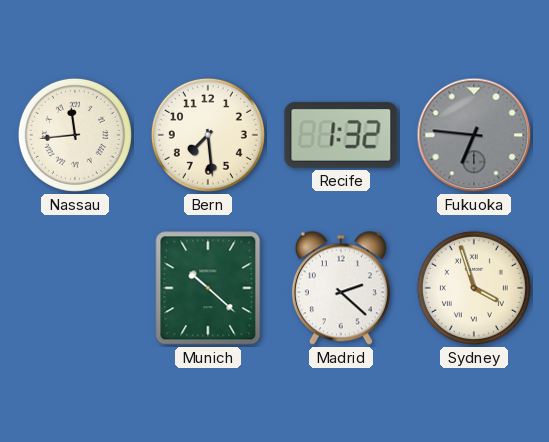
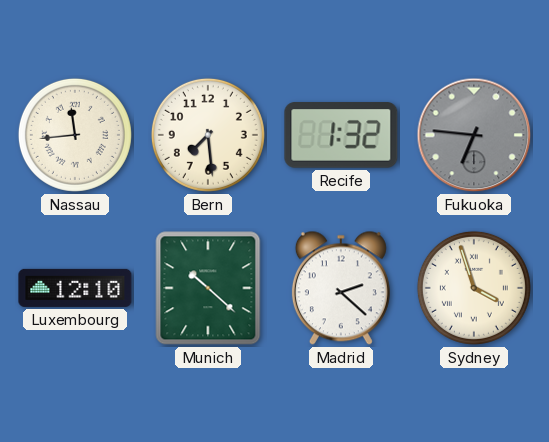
Luxembourg: none -> 12:10
